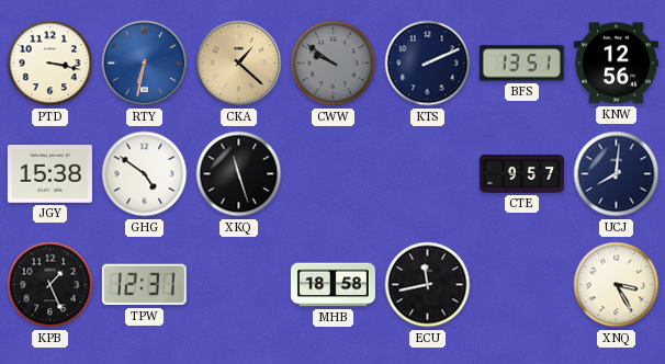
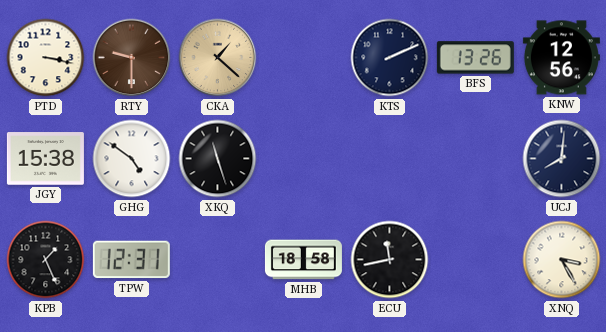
RTY: 6:32 -> 9:30
RTY dial: blue -> brown
CWW: 9:51 -> none
BFS: 13:51 -> 13:26
CTE: 9:57 -> none
